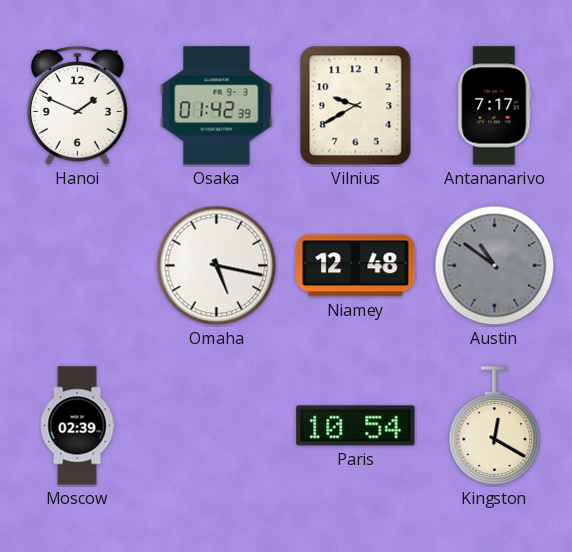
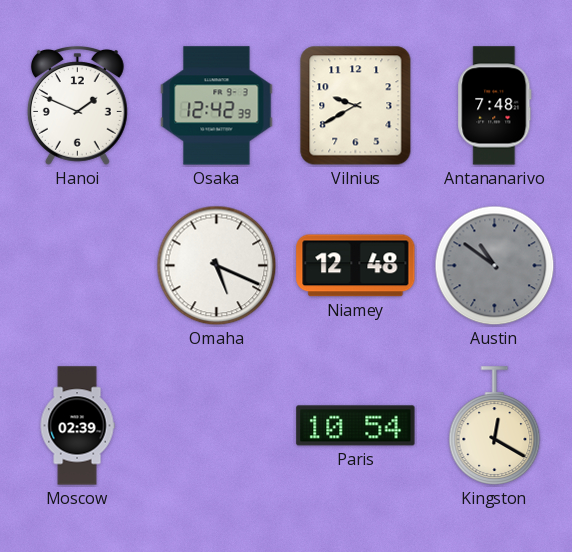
Osaka: 01:42 -> 12:42
Antananarivo: 7:17 -> 7:48
Omaha: 5:17 -> 5:19
